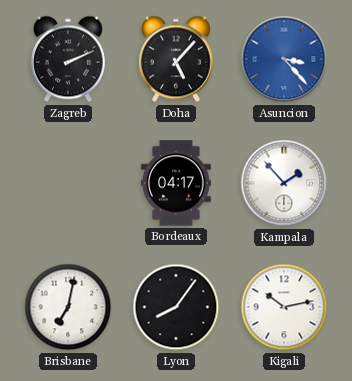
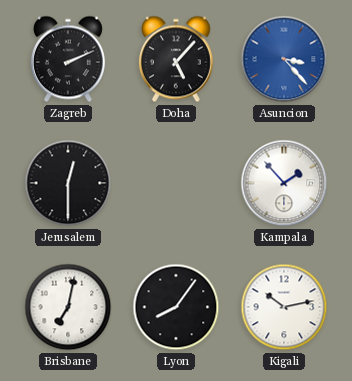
Jerusalem: none -> 12:30
Bordeaux: 04:17 -> none
